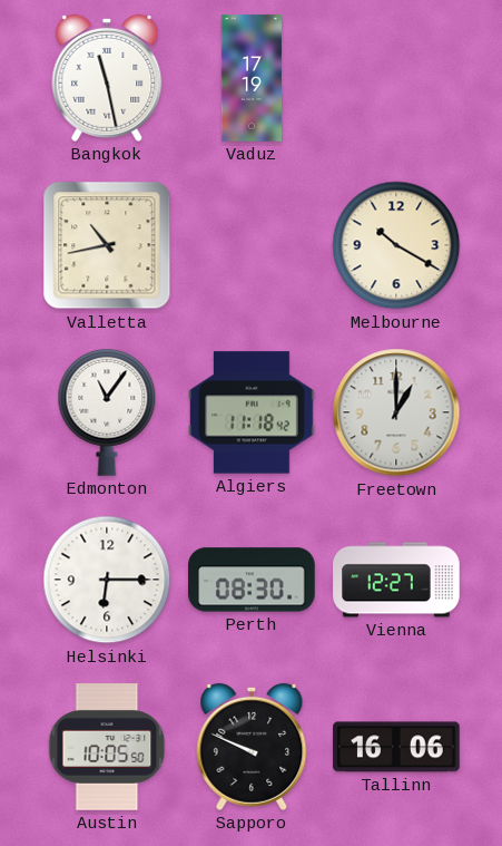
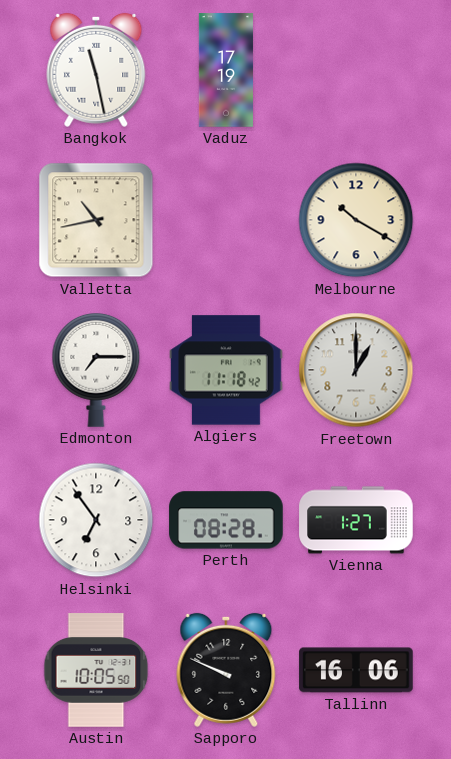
Edmonton: 11:06 -> 7:15
Helsinki: 6:15 -> 6:54
Perth: 08:30 -> 08:28
Vienna: 12:27 -> 1:27
